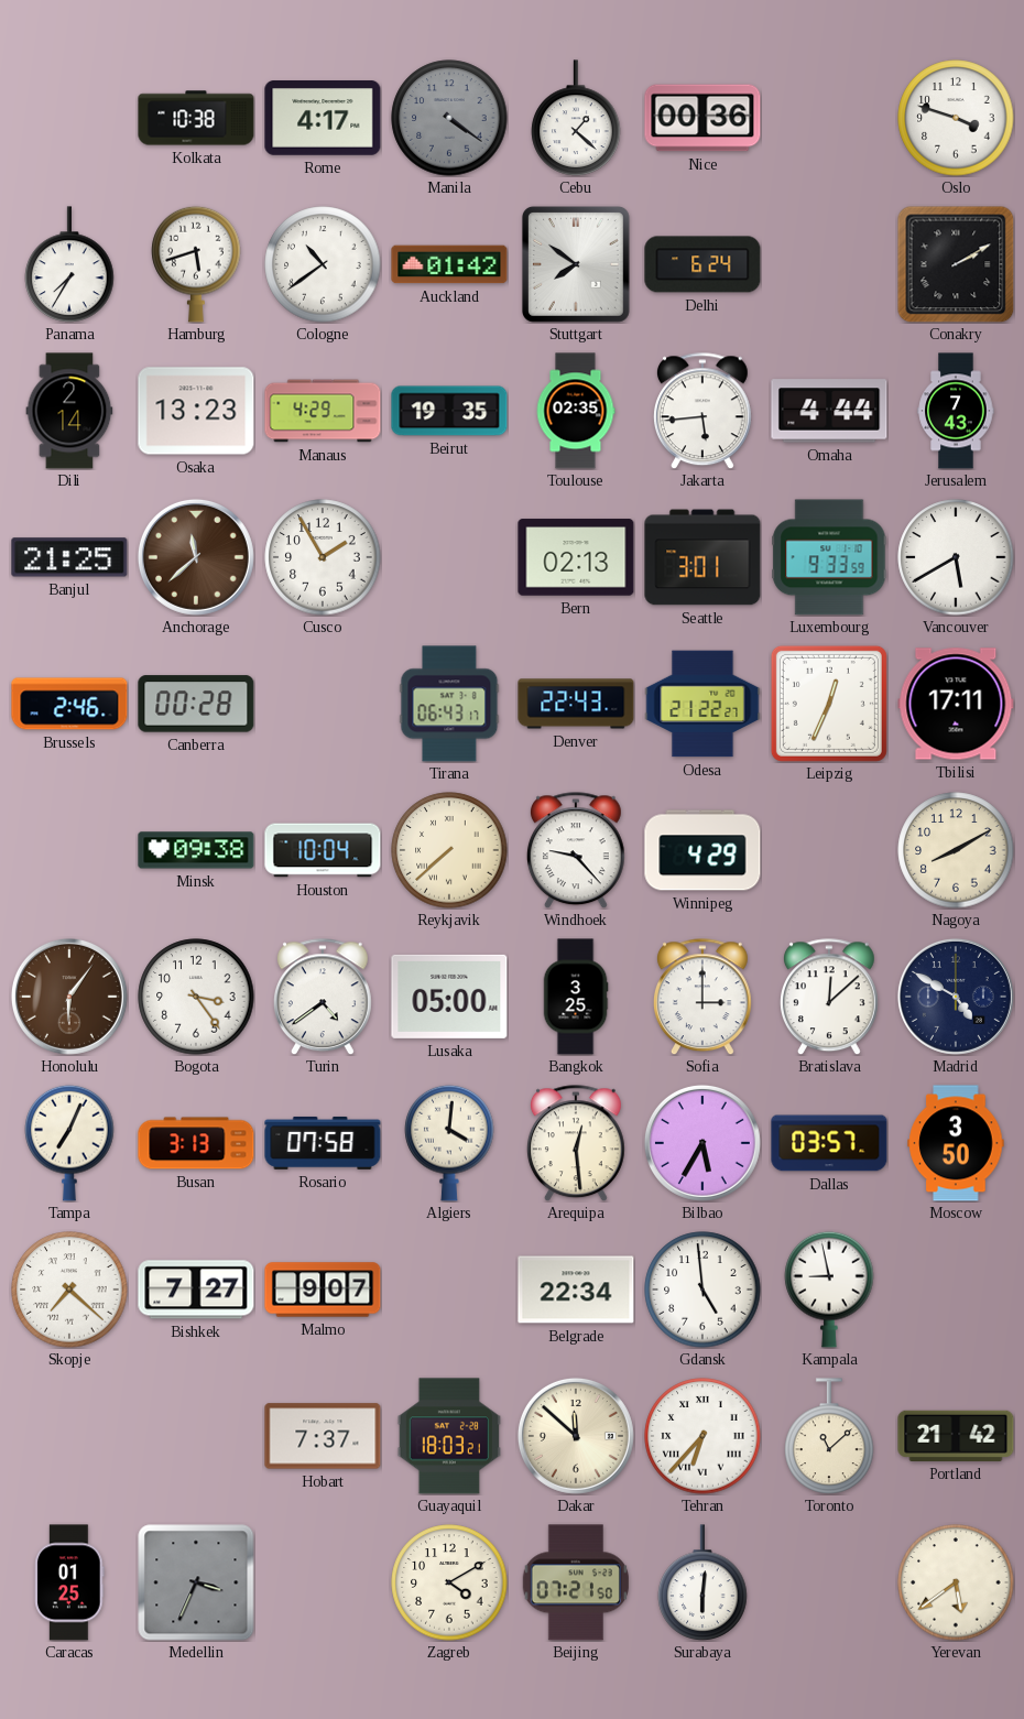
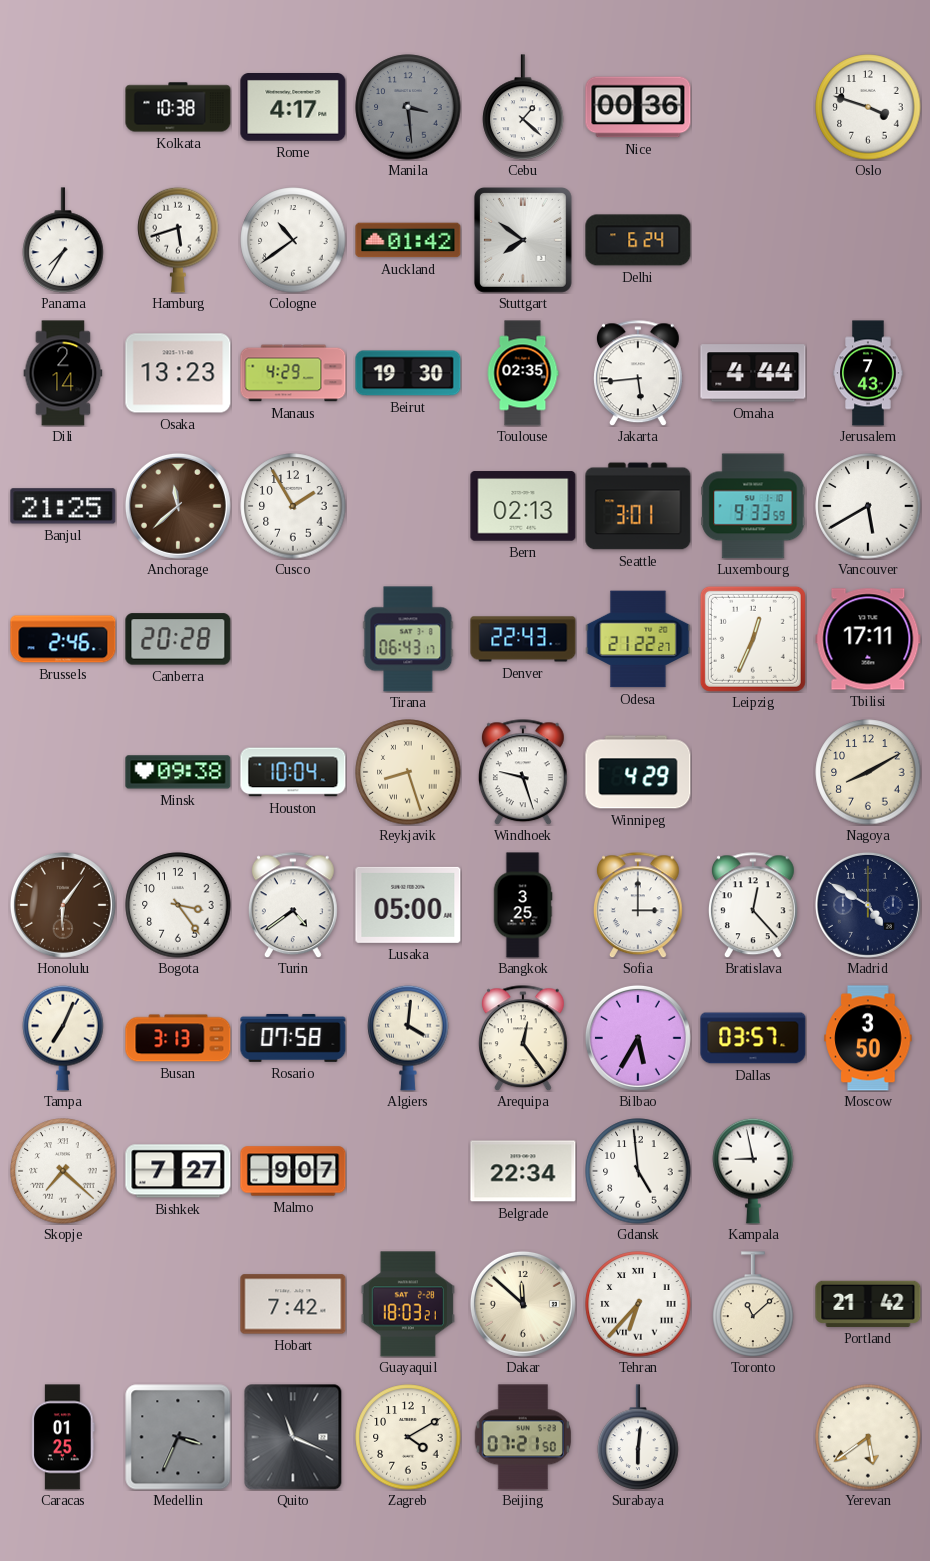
Manila: 4:21 -> 3:29
Conakry: 2:10 -> none
Beirut: 19:35 -> 19:30
Canberra: 00:28 -> 20:28
Reykjavik: 7:38 -> 8:27
Windhoek: 9:23 -> 9:27
Bratislava: 12:08 -> 12:23
Arequipa: 12:29 -> 12:24
Hobart: 7:37 -> 7:42
Quito: none -> 11:19
